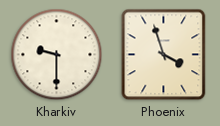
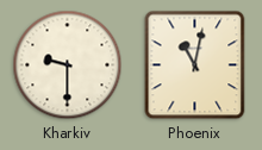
Phoenix: 3:57 -> 11:02
